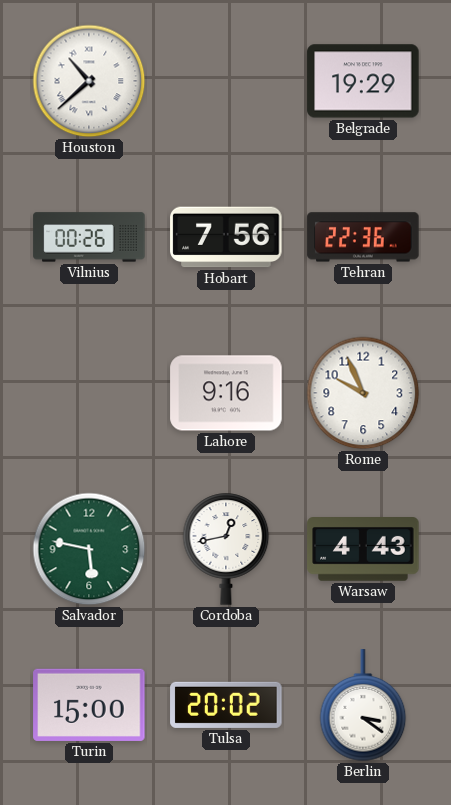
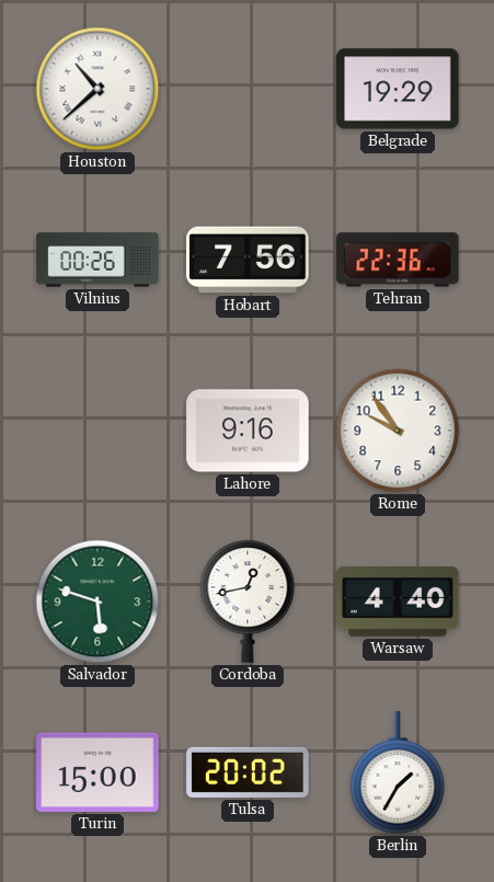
Rome: 9:56 -> 9:54
Salvador: 5:47 -> 5:48
Warsaw: 4:43 -> 4:40
Berlin: 3:21 -> 1:35
